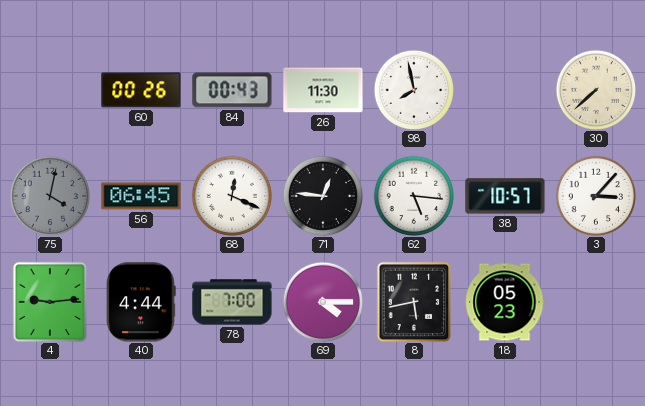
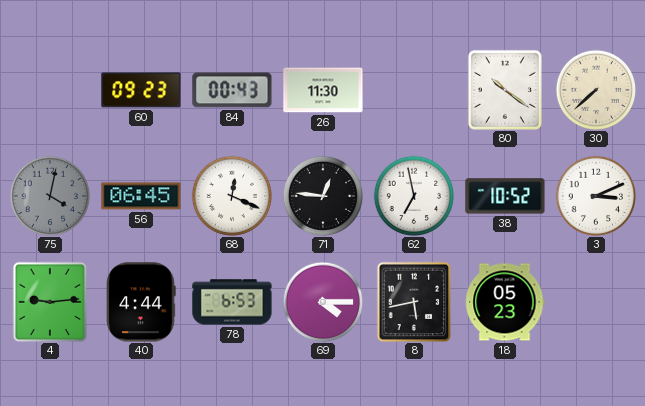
60: 00:26 -> 09:23
98: 7:58 -> none
80: none -> 10:21
62: 5:16 -> 6:58
38: 10:57 -> 10:52
3: 3:07 -> 3:11
78: 7:00 -> 6:53
